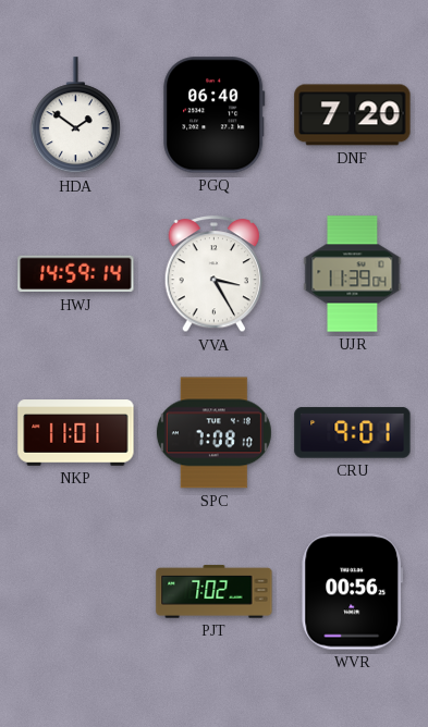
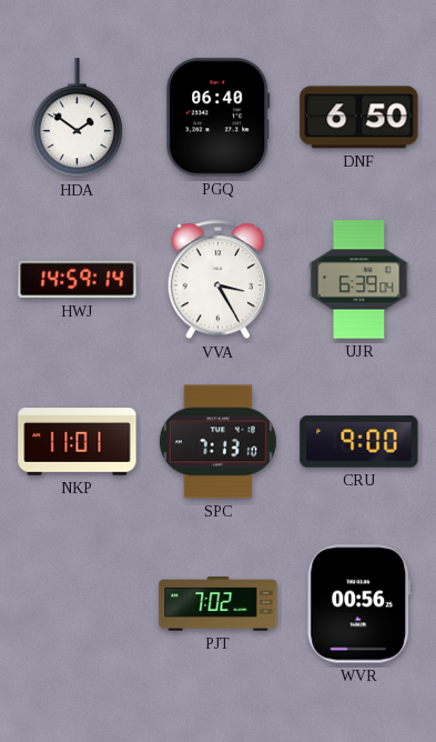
DNF: 7:20 -> 6:50
UJR: 11:39 -> 6:39
SPC: 7:08 -> 7:13
CRU: 9:01 -> 9:00
